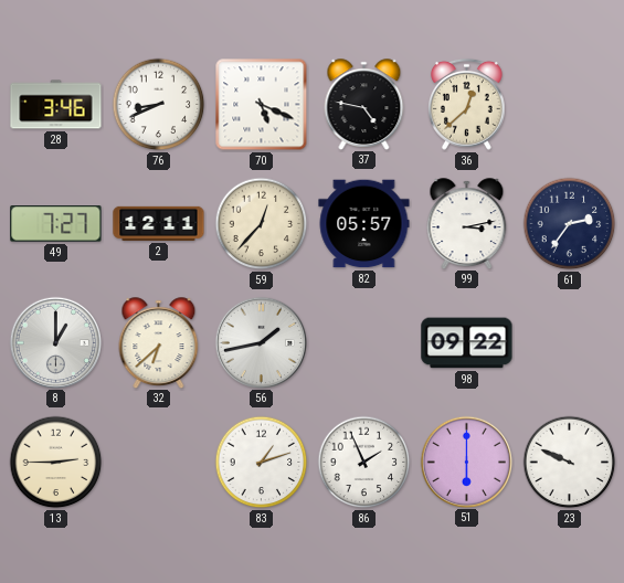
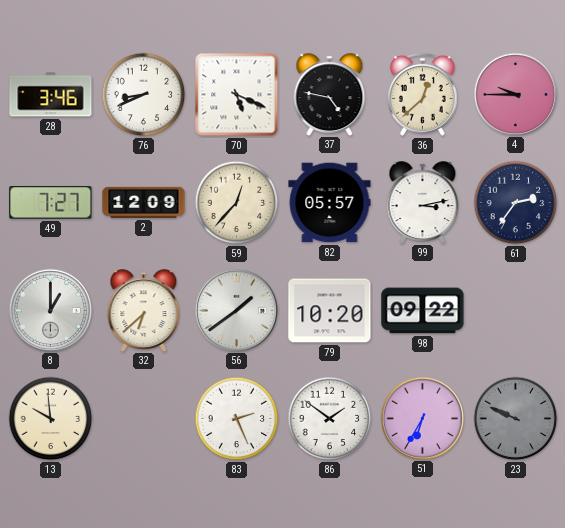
4: none -> 9:45
2: 12:11 -> 12:09
56: 1:43 -> 1:39
79: none -> 10:20
13: 2:45 -> 9:59
83: 1:12 -> 2:26
86: 1:56 -> 1:51
51: 6:00 -> 6:35
23 dial: white -> grey
